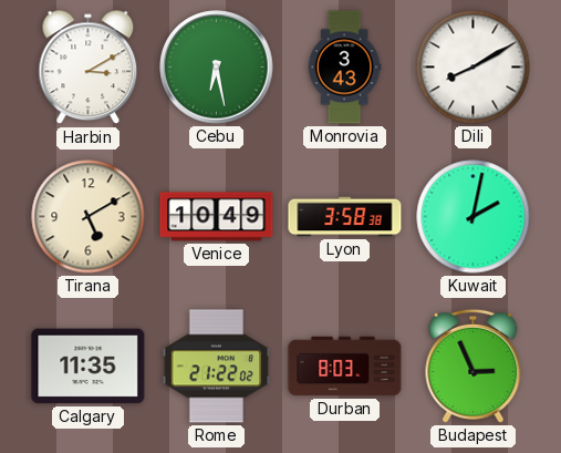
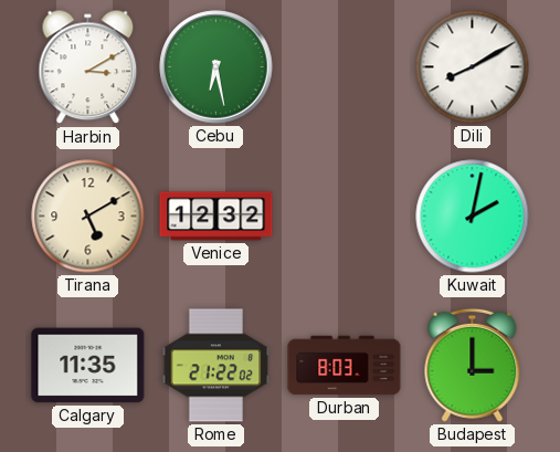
Monrovia: 3:43 -> none
Venice: 10:49 -> 12:32
Lyon: 3:58 -> none
Budapest: 2:56 -> 3:00
